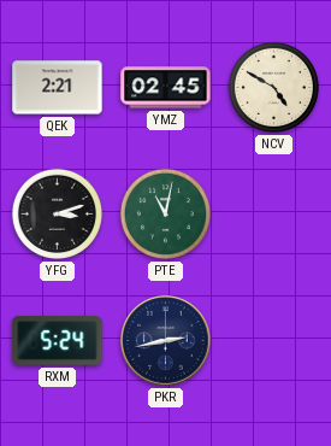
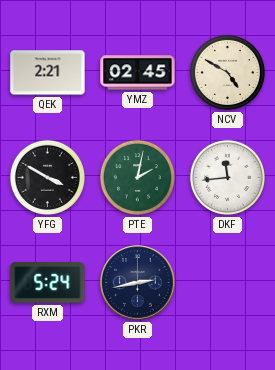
YFG: 3:12 -> 3:50
PTE: 11:02 -> 2:02
DKF: none -> 11:44
